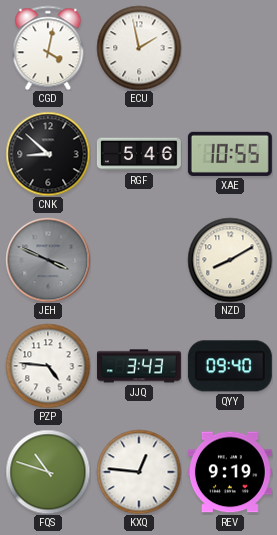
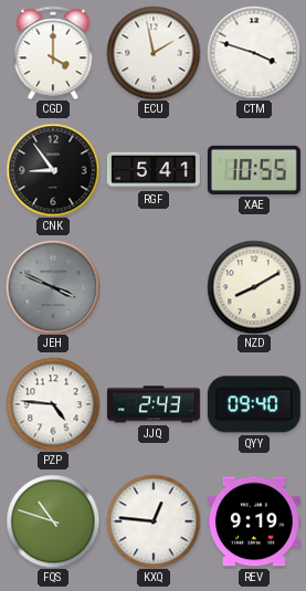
CGD: 4:02 -> 4:00
CTM: none -> 3:48
CNK: 8:52 -> 8:54
RGF: 5:46 -> 5:41
JJQ: 3:43 -> 2:43
